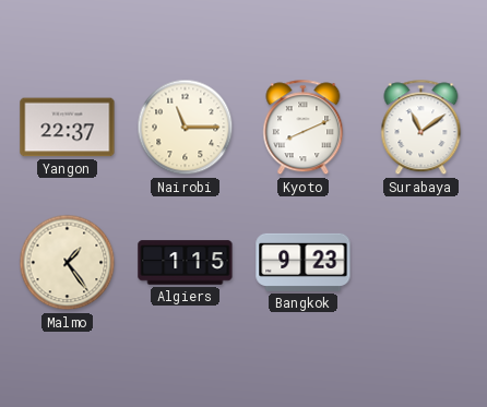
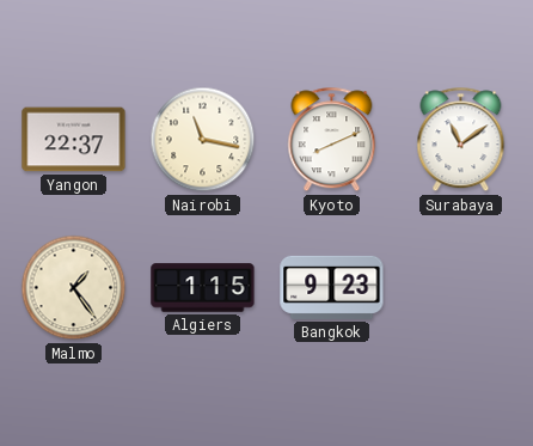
Nairobi: 11:15 -> 11:17
